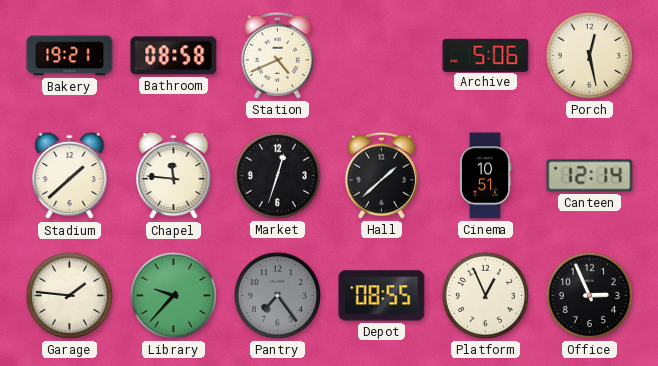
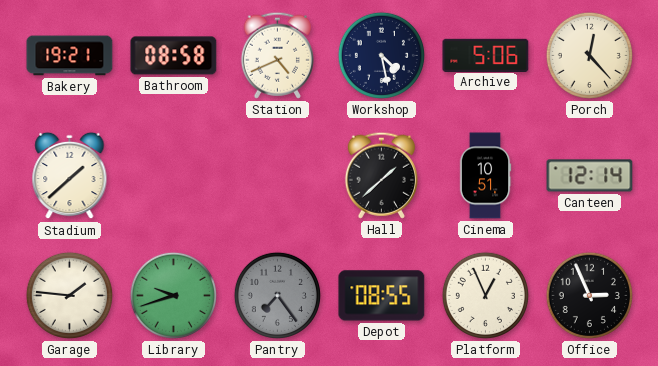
Workshop: none -> 4:28
Porch: 12:28 -> 12:23
Chapel: 11:46 -> none
Market: 12:33 -> none
Library: 9:37 -> 9:42
